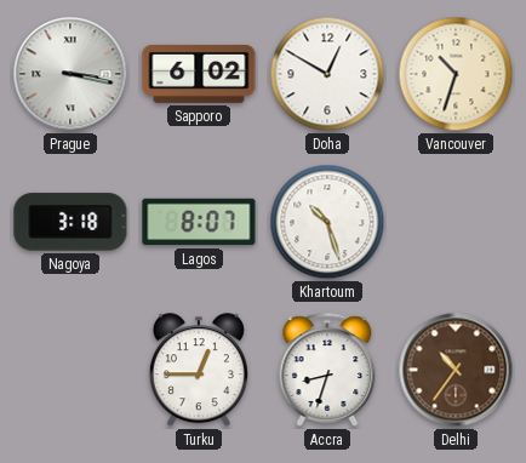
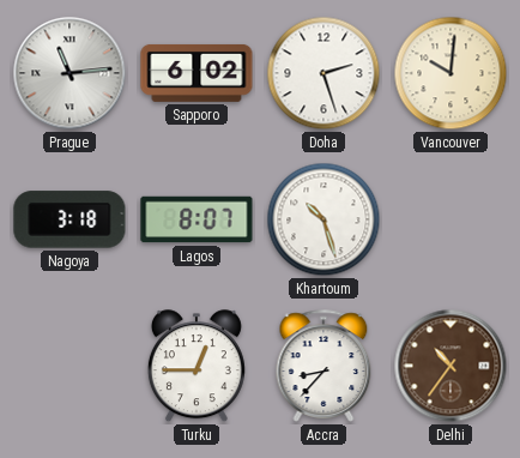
Prague: 3:17 -> 11:14
Doha: 12:50 -> 2:27
Vancouver: 10:33 -> 10:01
Accra: 8:33 -> 8:37
